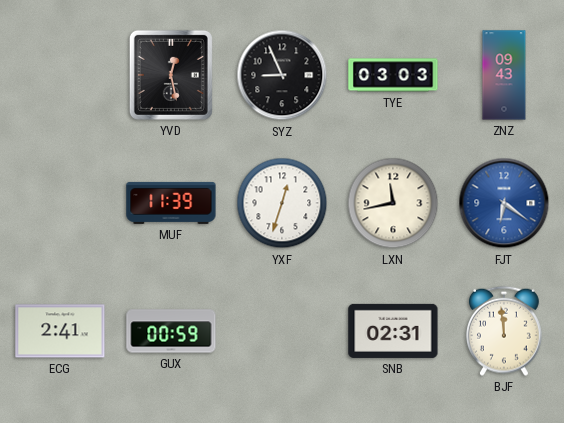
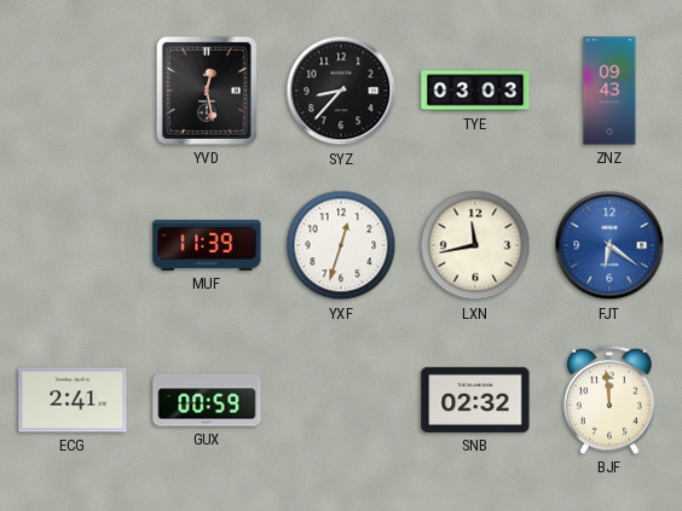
SYZ: 8:56 -> 8:37
SNB: 02:31 -> 02:32
